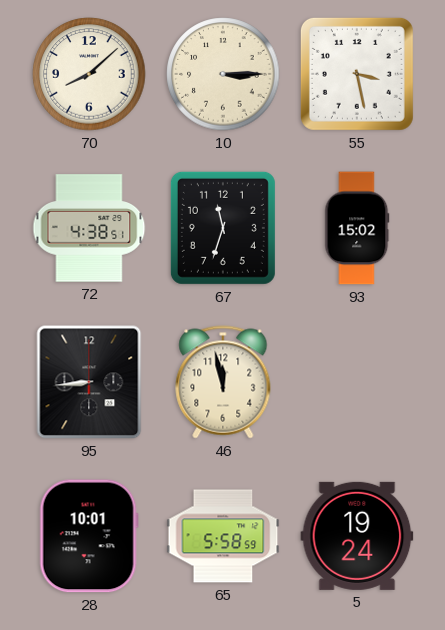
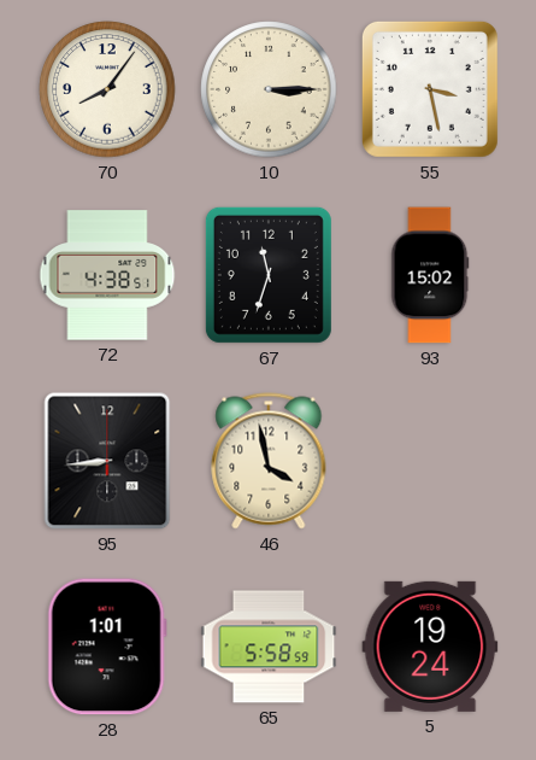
70: 8:08 -> 8:06
46: 11:58 -> 3:58
28: 10:01 -> 1:01
